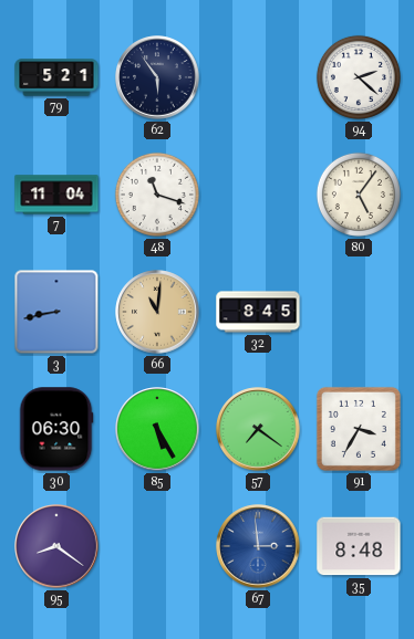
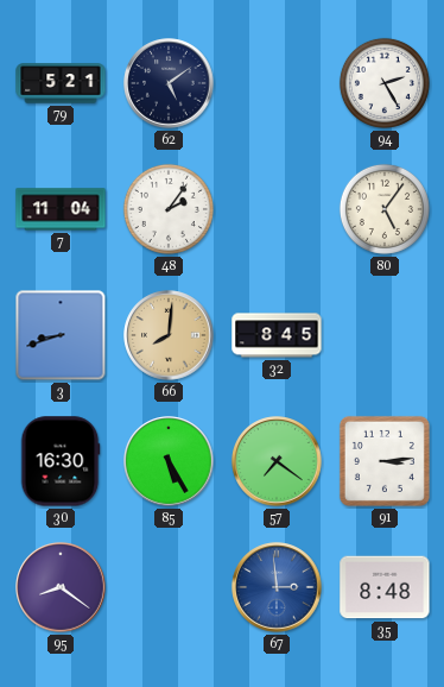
62: 5:54 -> 5:09
94: 2:22 -> 2:25
48: 11:18 -> 2:06
3: 8:43 -> 8:42
66: 11:01 -> 8:01
30: 06:30 -> 16:30
91: 3:35 -> 3:14
